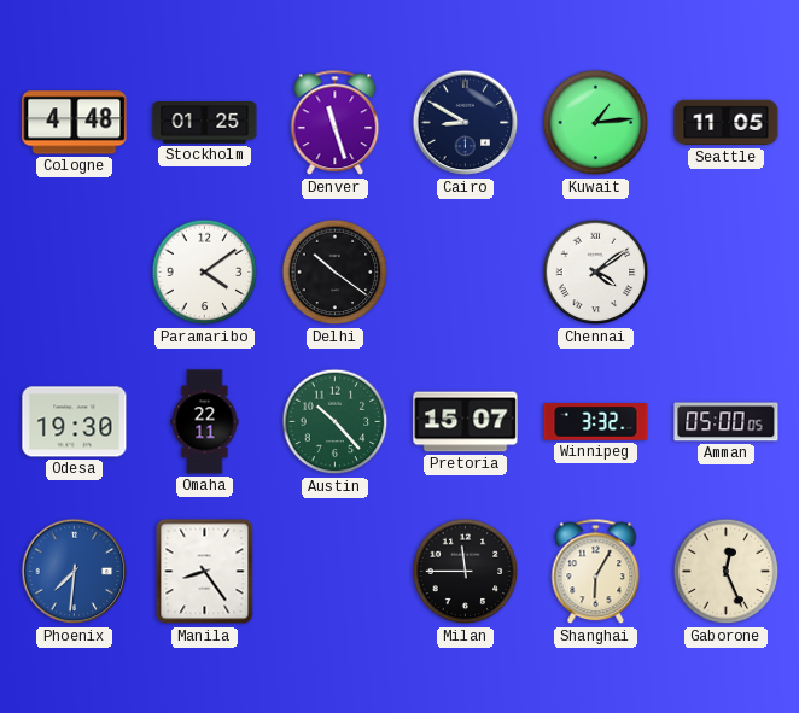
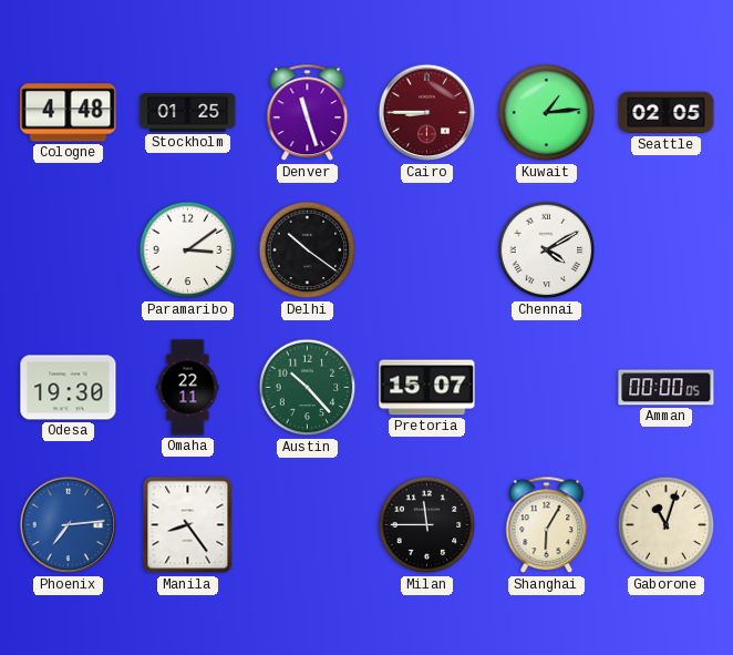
Cairo: 8:50 -> 8:45
Cairo dial: navy -> burgundy
Seattle: 11:05 -> 02:05
Paramaribo: 4:09 -> 3:09
Chennai: 4:09 -> 4:10
Winnipeg: 3:32 -> none
Amman: 05:00 -> 00:00
Phoenix: 7:31 -> 7:14
Gaborone: 12:26 -> 11:03
